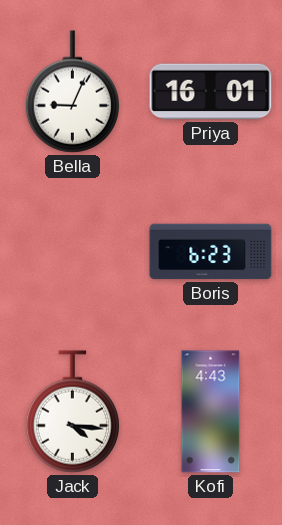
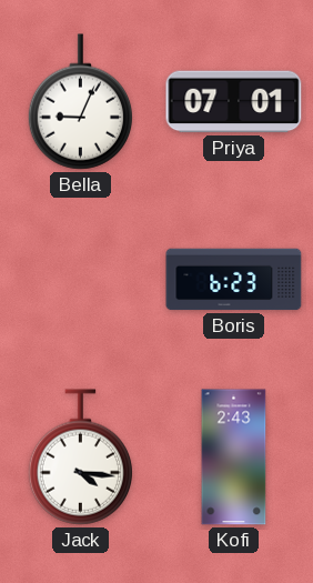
Priya: 16:01 -> 07:01
Kofi: 4:43 -> 2:43
